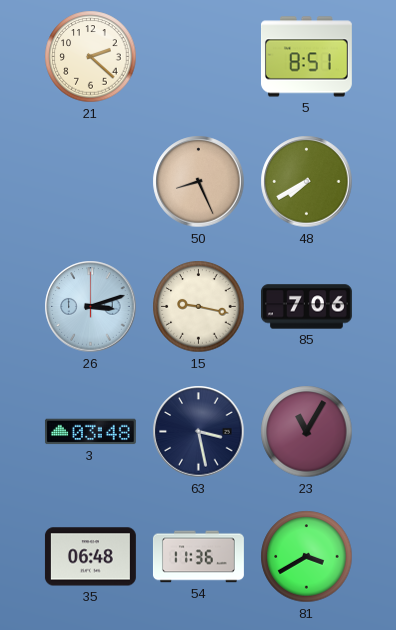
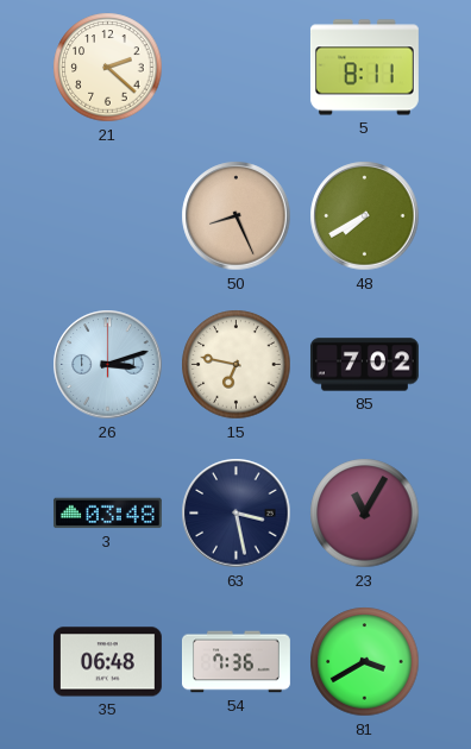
5: 8:51 -> 8:11
15: 9:17 -> 6:47
85: 7:06 -> 7:02
54: 11:36 -> 7:36
